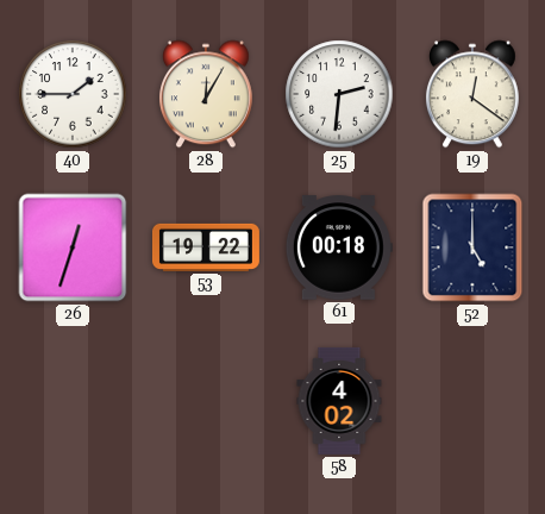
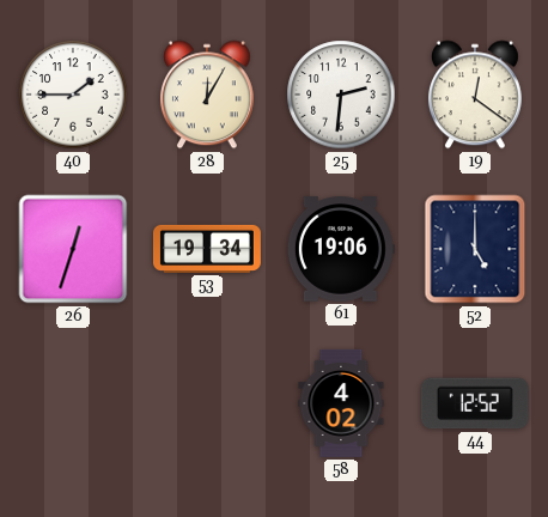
53: 19:22 -> 19:34
61: 00:18 -> 19:06
44: none -> 12:52
